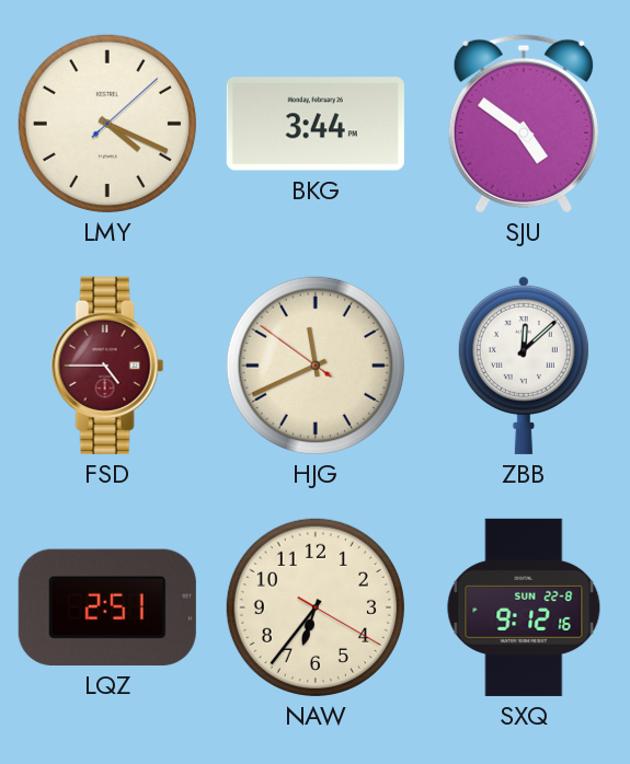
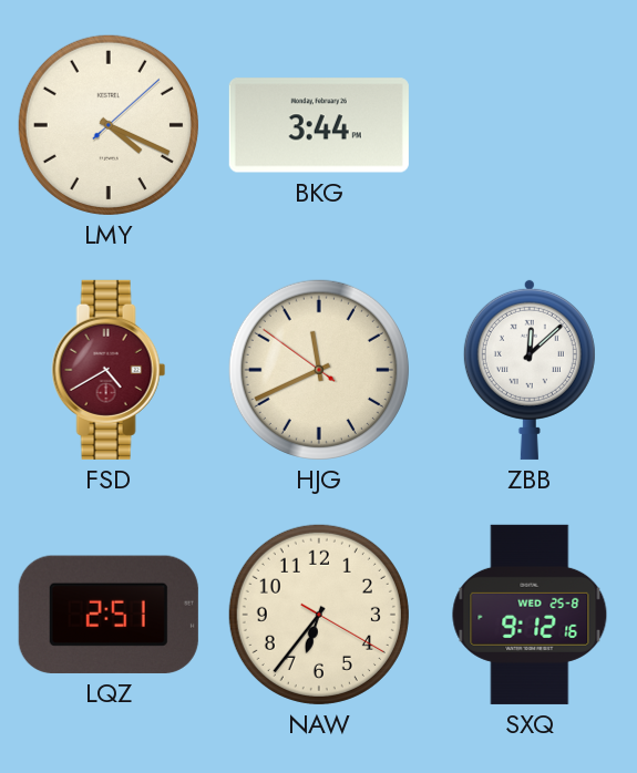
SJU: 4:51 -> none
FSD: 4:45 -> 4:40
SXQ date: SUN 22-8 -> WED 25-8
